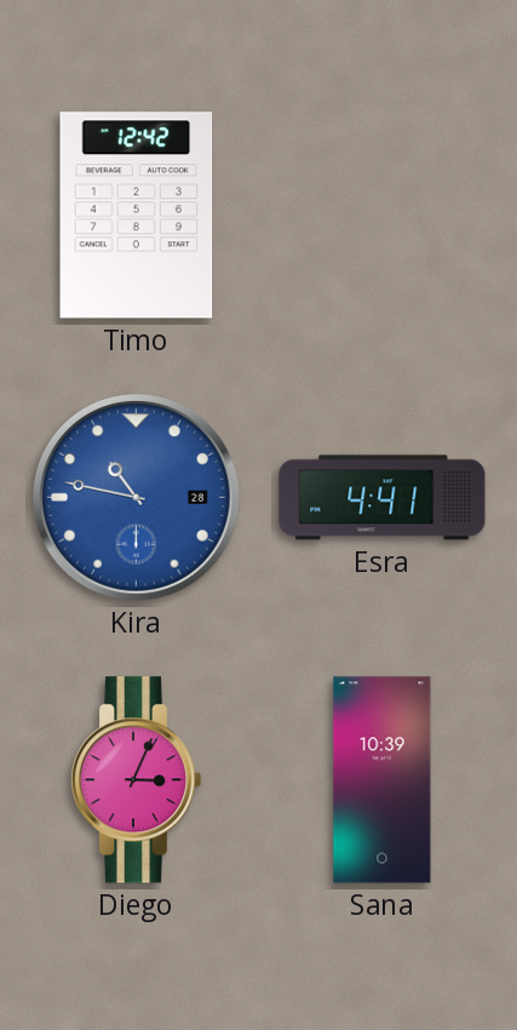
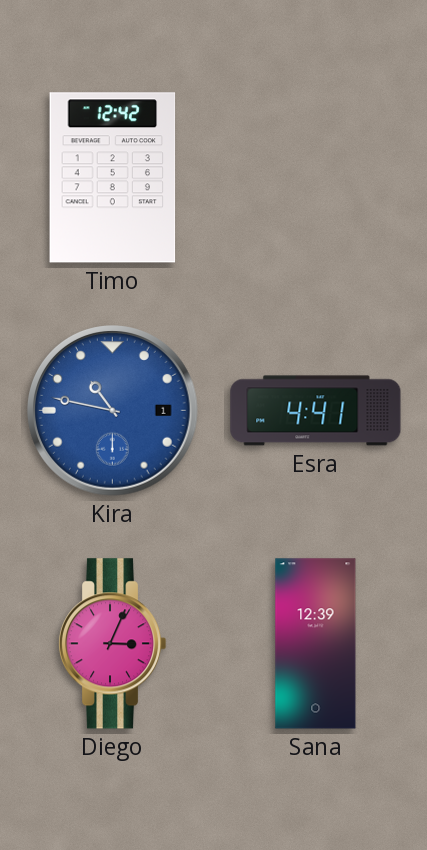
Kira date: 28 -> 1
Sana: 10:39 -> 12:39
